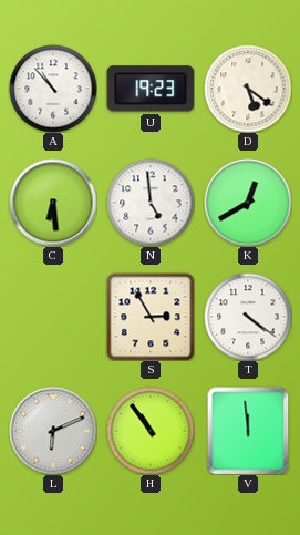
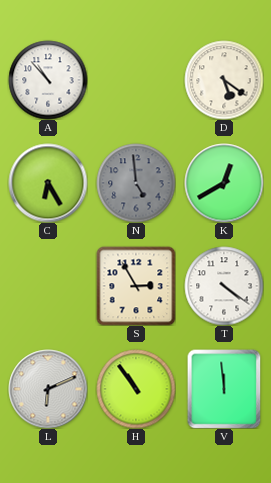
U: 19:23 -> none
C: 6:29 -> 6:25
N dial: white -> grey
